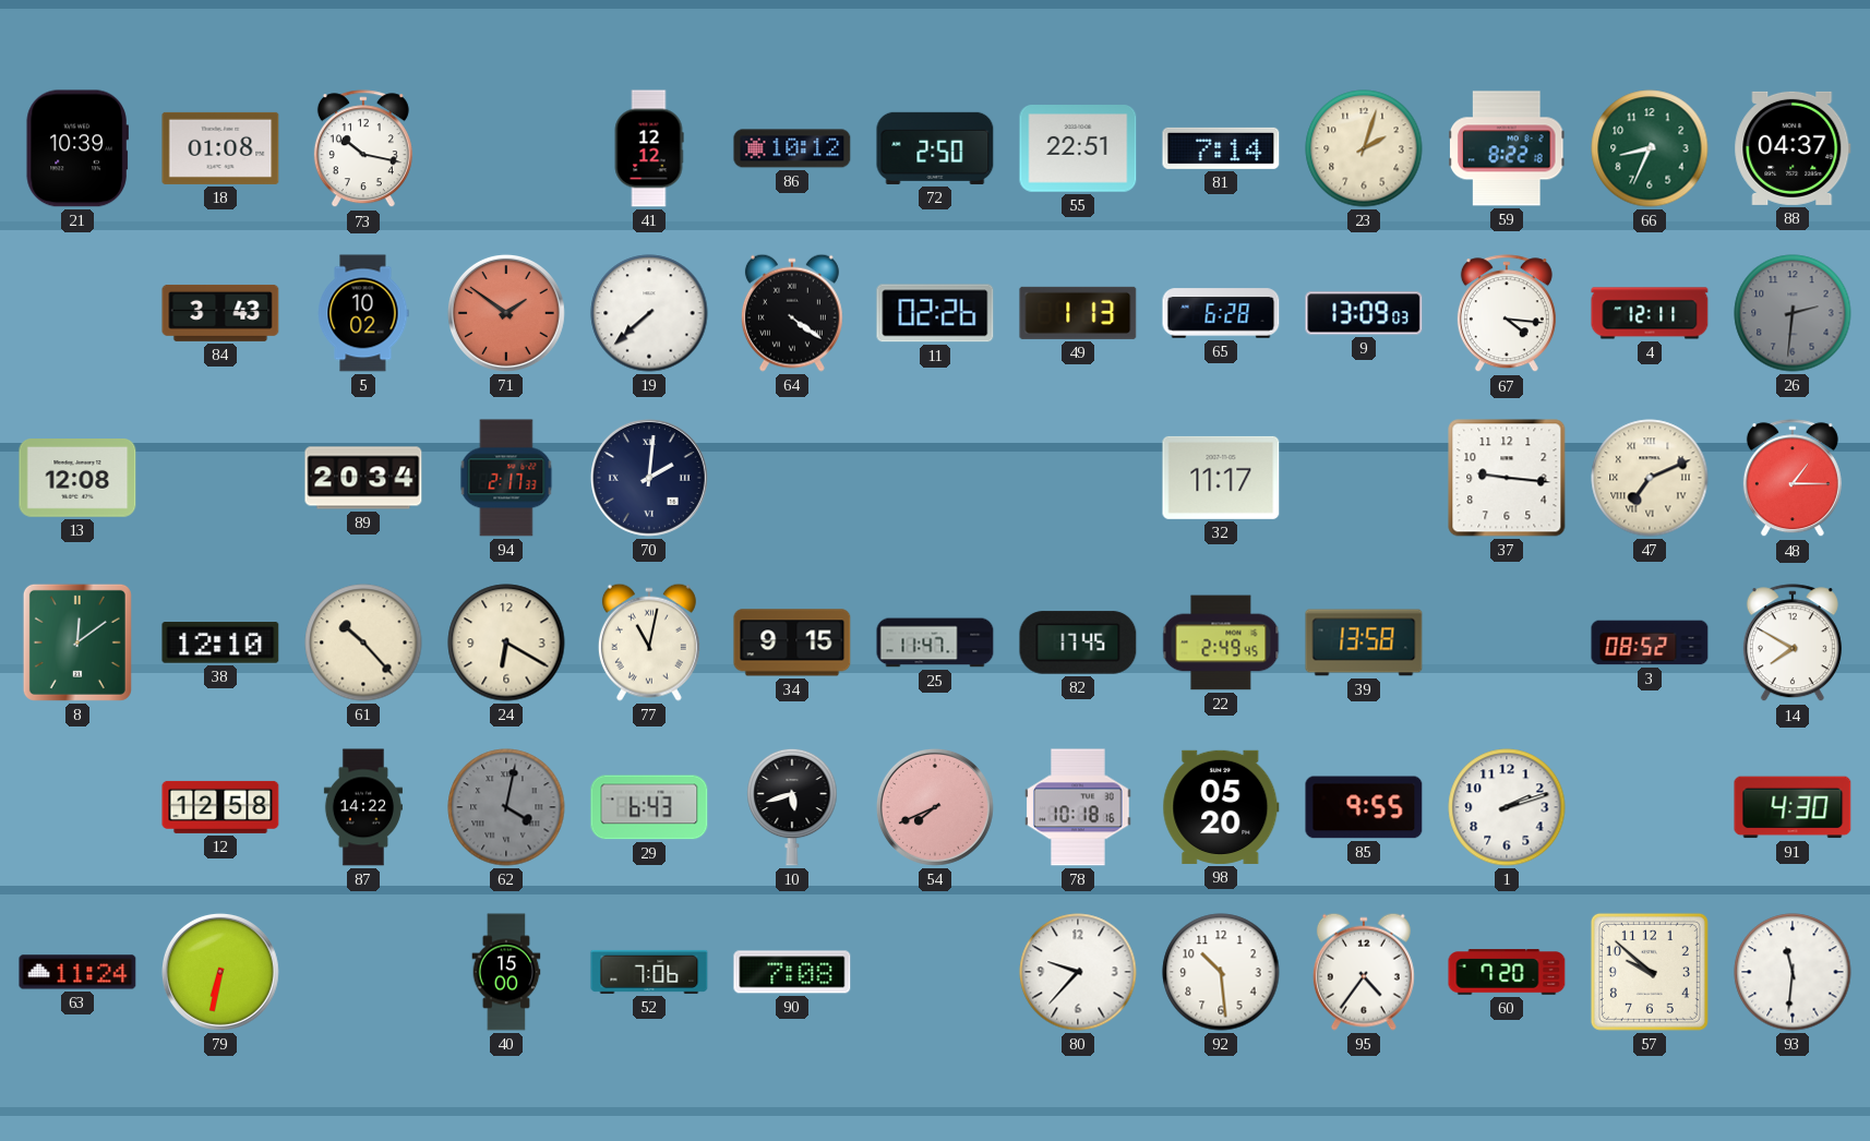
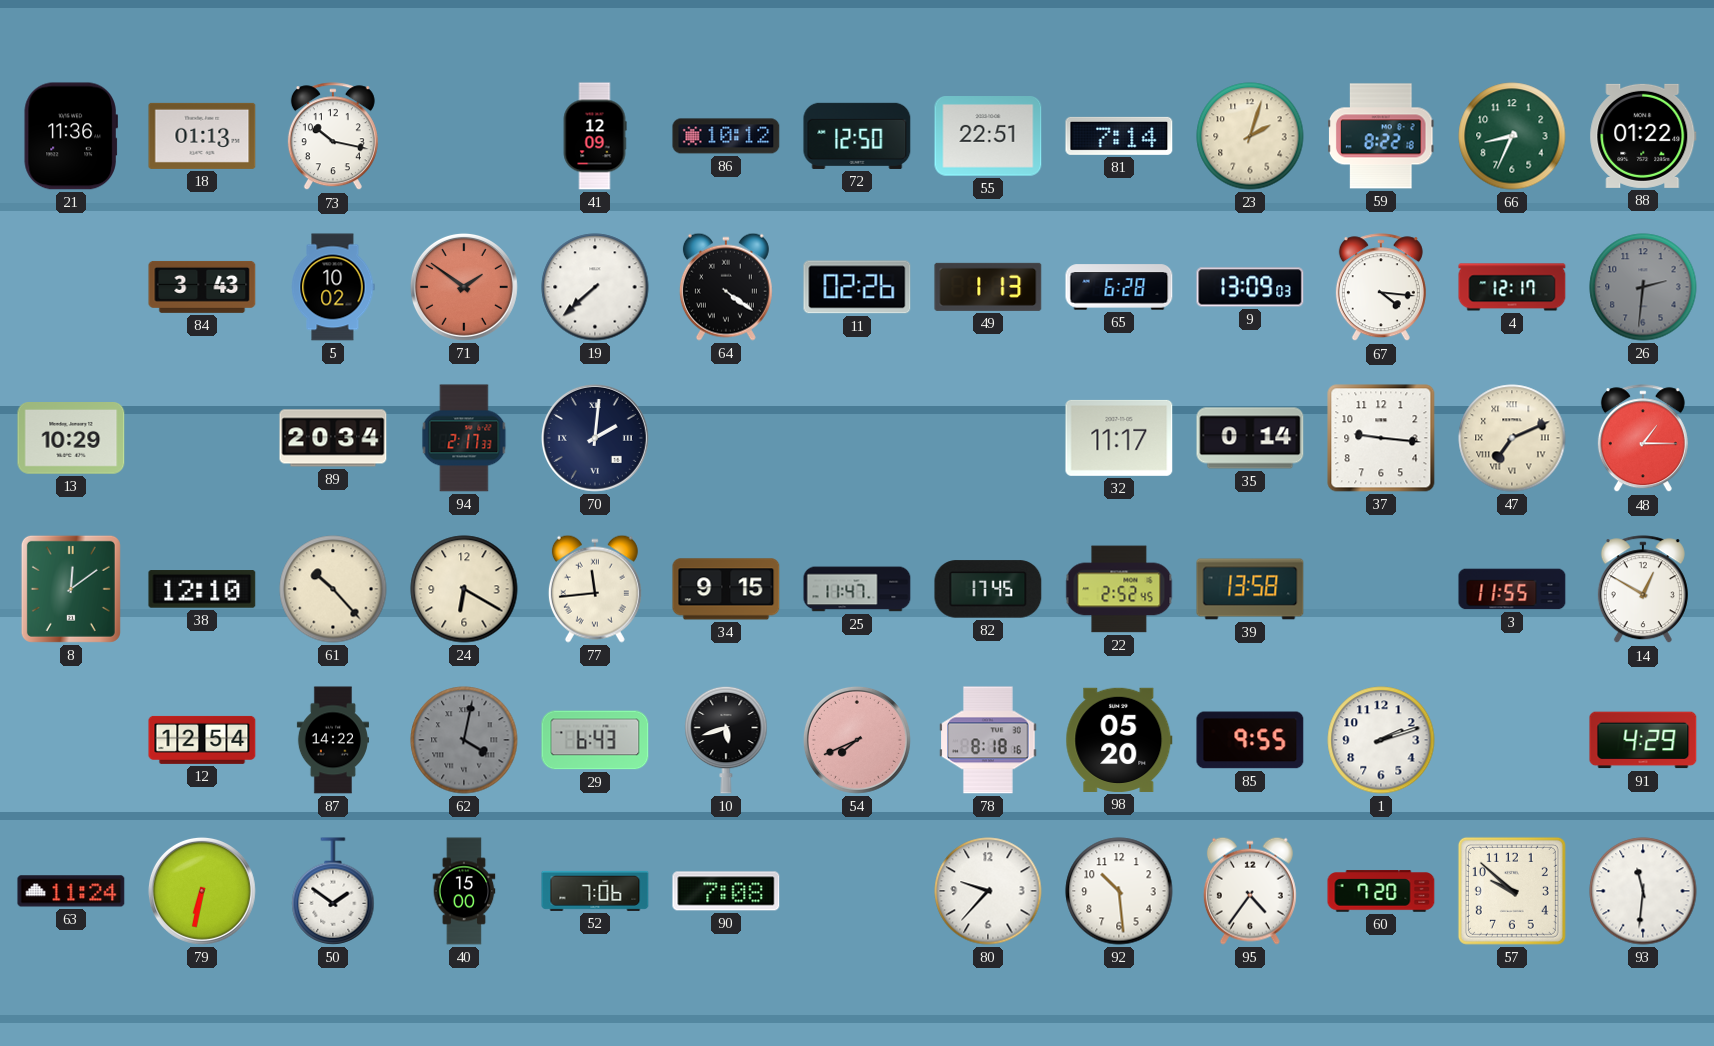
21: 10:39 -> 11:36
18: 01:08 -> 01:13
41: 12:12 -> 12:09
72: 2:50 -> 12:50
88: 04:37 -> 01:22
4: 12:11 -> 12:17
13: 12:08 -> 10:29
35: none -> 0:14
77: 11:02 -> 11:44
22: 2:49 -> 2:52
3: 08:52 -> 11:55
14: 7:50 -> 12:50
12: 12:58 -> 12:54
78: 10:18 -> 8:18
91: 4:30 -> 4:29
50: none -> 1:51
